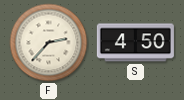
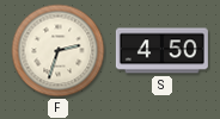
F: 2:37 -> 2:33
